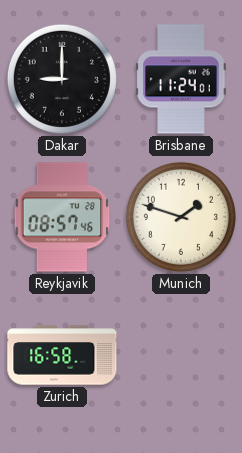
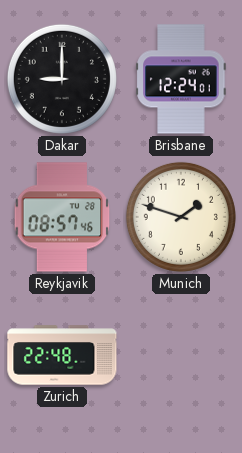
Brisbane: 11:24 -> 12:24
Zurich: 16:58 -> 22:48
